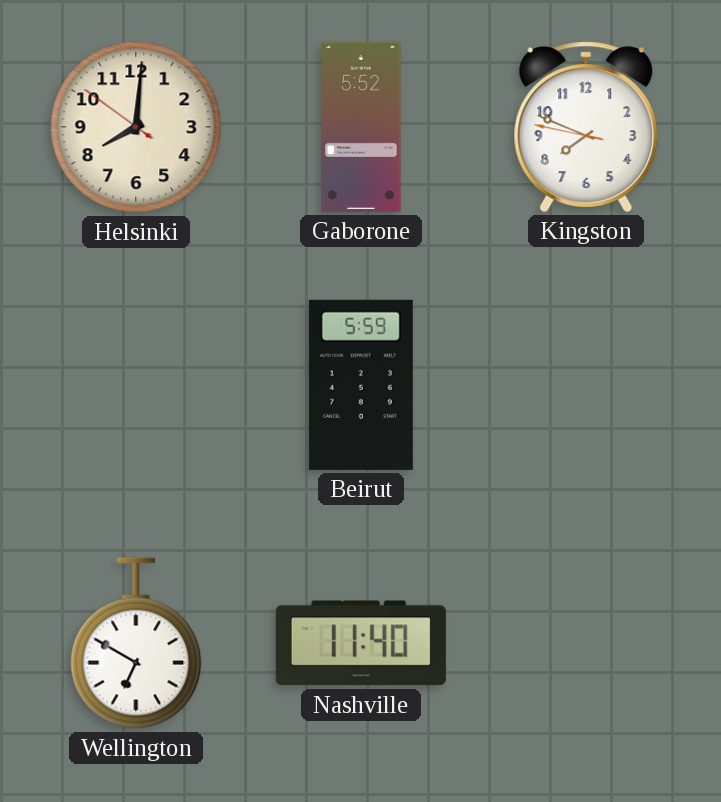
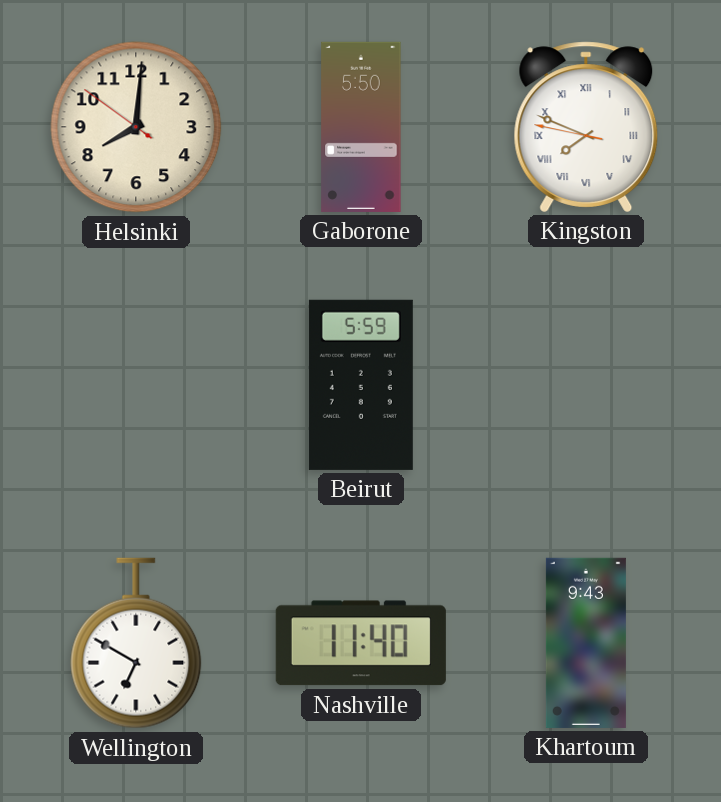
Gaborone: 5:52 -> 5:50
Kingston numerals: Arabic -> Roman
Khartoum: none -> 9:43
